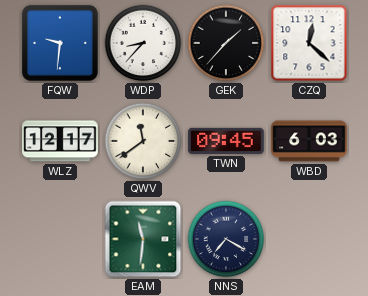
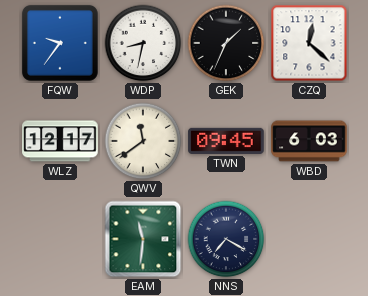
FQW: 9:31 -> 9:36
WDP: 8:37 -> 8:32
GEK: 1:37 -> 1:34
